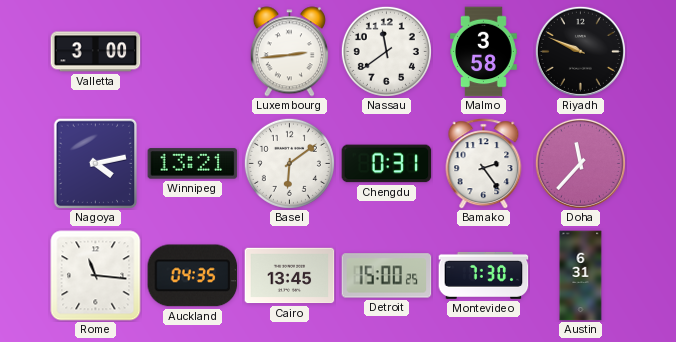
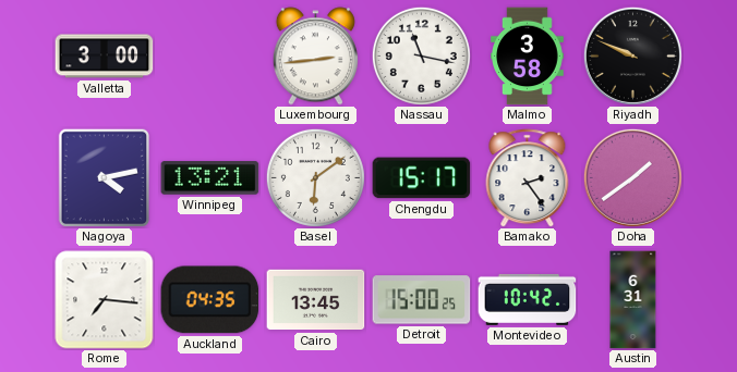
Nassau: 11:39 -> 11:17
Chengdu: 0:31 -> 15:17
Doha: 11:37 -> 1:39
Rome: 11:16 -> 7:16
Montevideo: 7:30 -> 10:42
